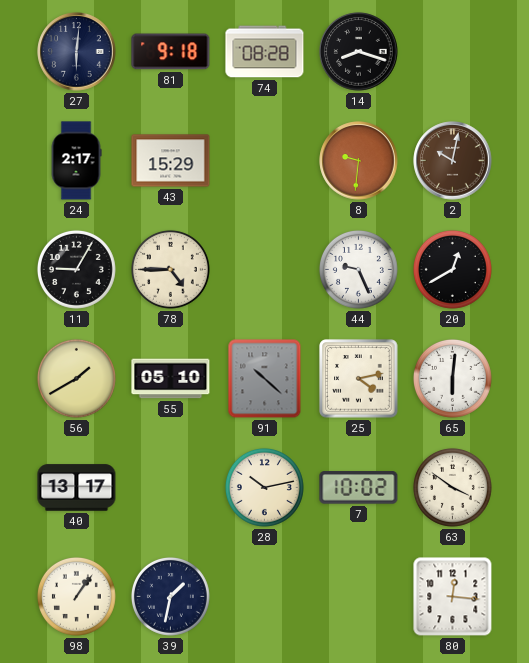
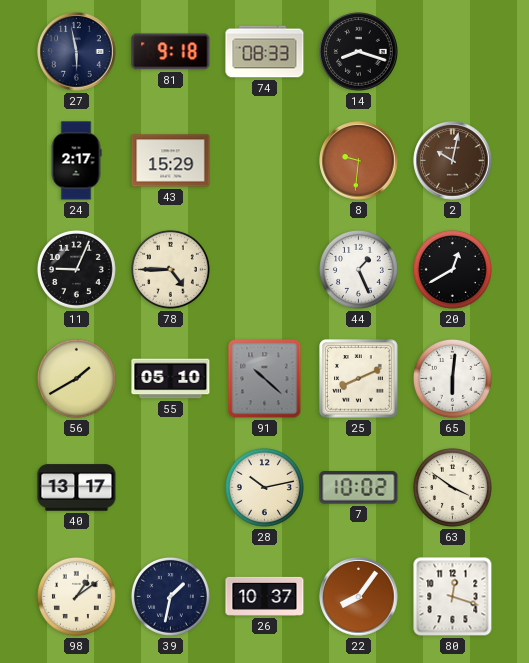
27: 6:01 -> 5:58
74: 08:28 -> 08:33
11: 9:05 -> 9:04
44: 9:26 -> 1:26
25: 4:13 -> 8:11
98: 1:06 -> 1:09
26: none -> 10:37
22: none -> 8:06
80: 12:16 -> 12:18
